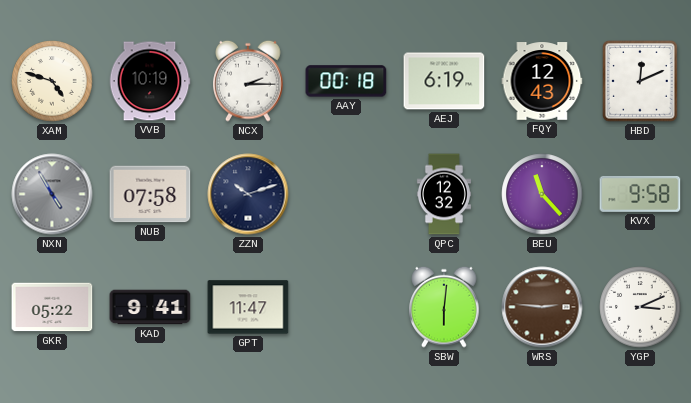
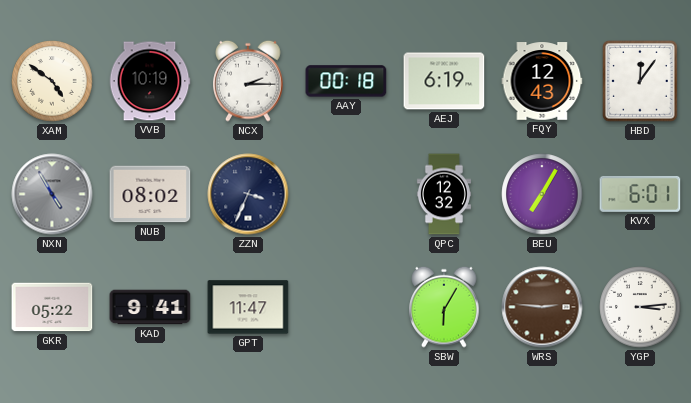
XAM: 4:48 -> 4:51
HBD: 12:11 -> 12:06
NUB: 07:58 -> 08:02
ZZN: 10:12 -> 3:34
BEU: 11:23 -> 7:05
KVX: 9:58 -> 6:01
SBW: 6:01 -> 6:05
YGP: 3:11 -> 3:14
